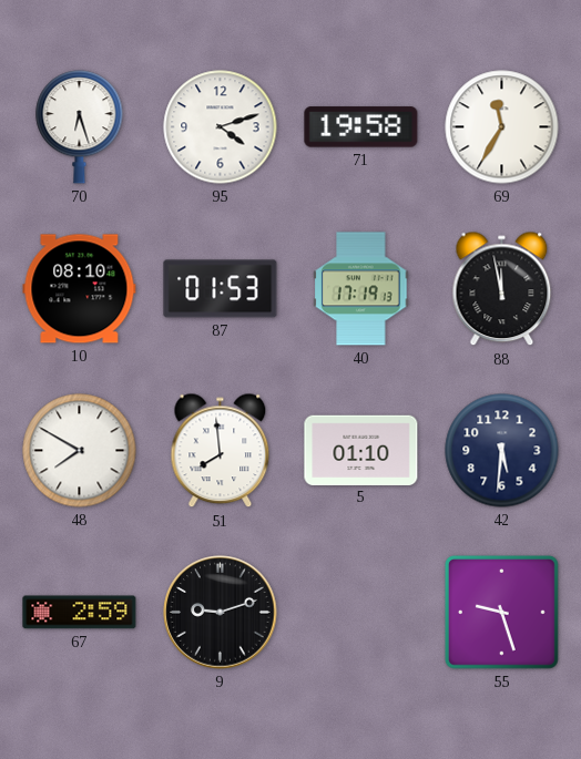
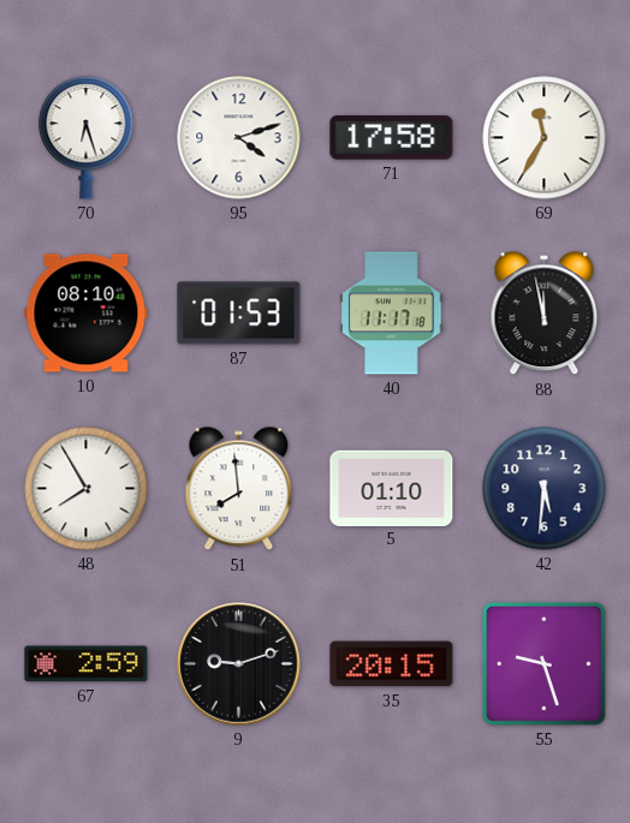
71: 19:58 -> 17:58
40: 17:19 -> 11:17
48: 7:50 -> 7:55
35: none -> 20:15
